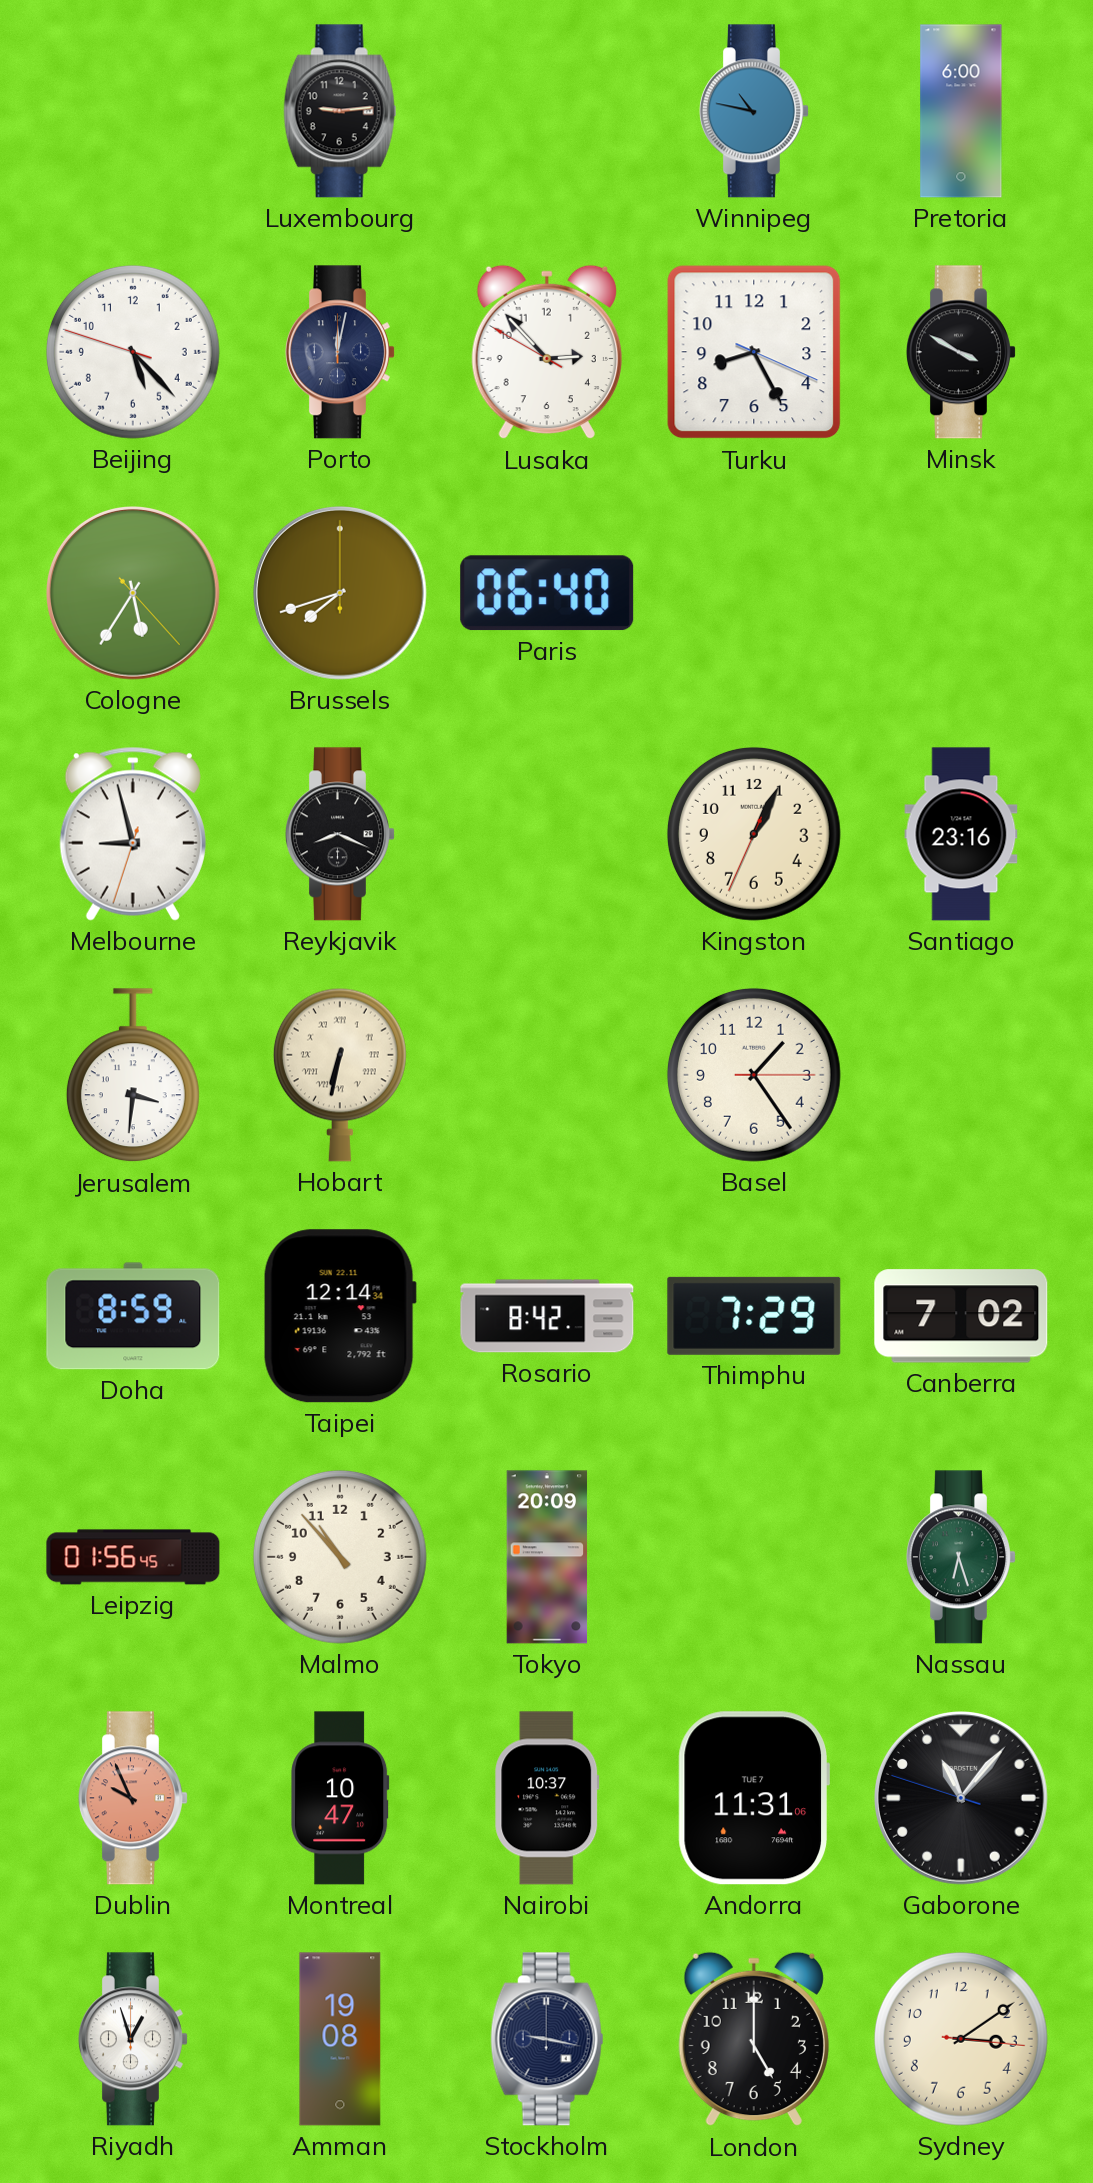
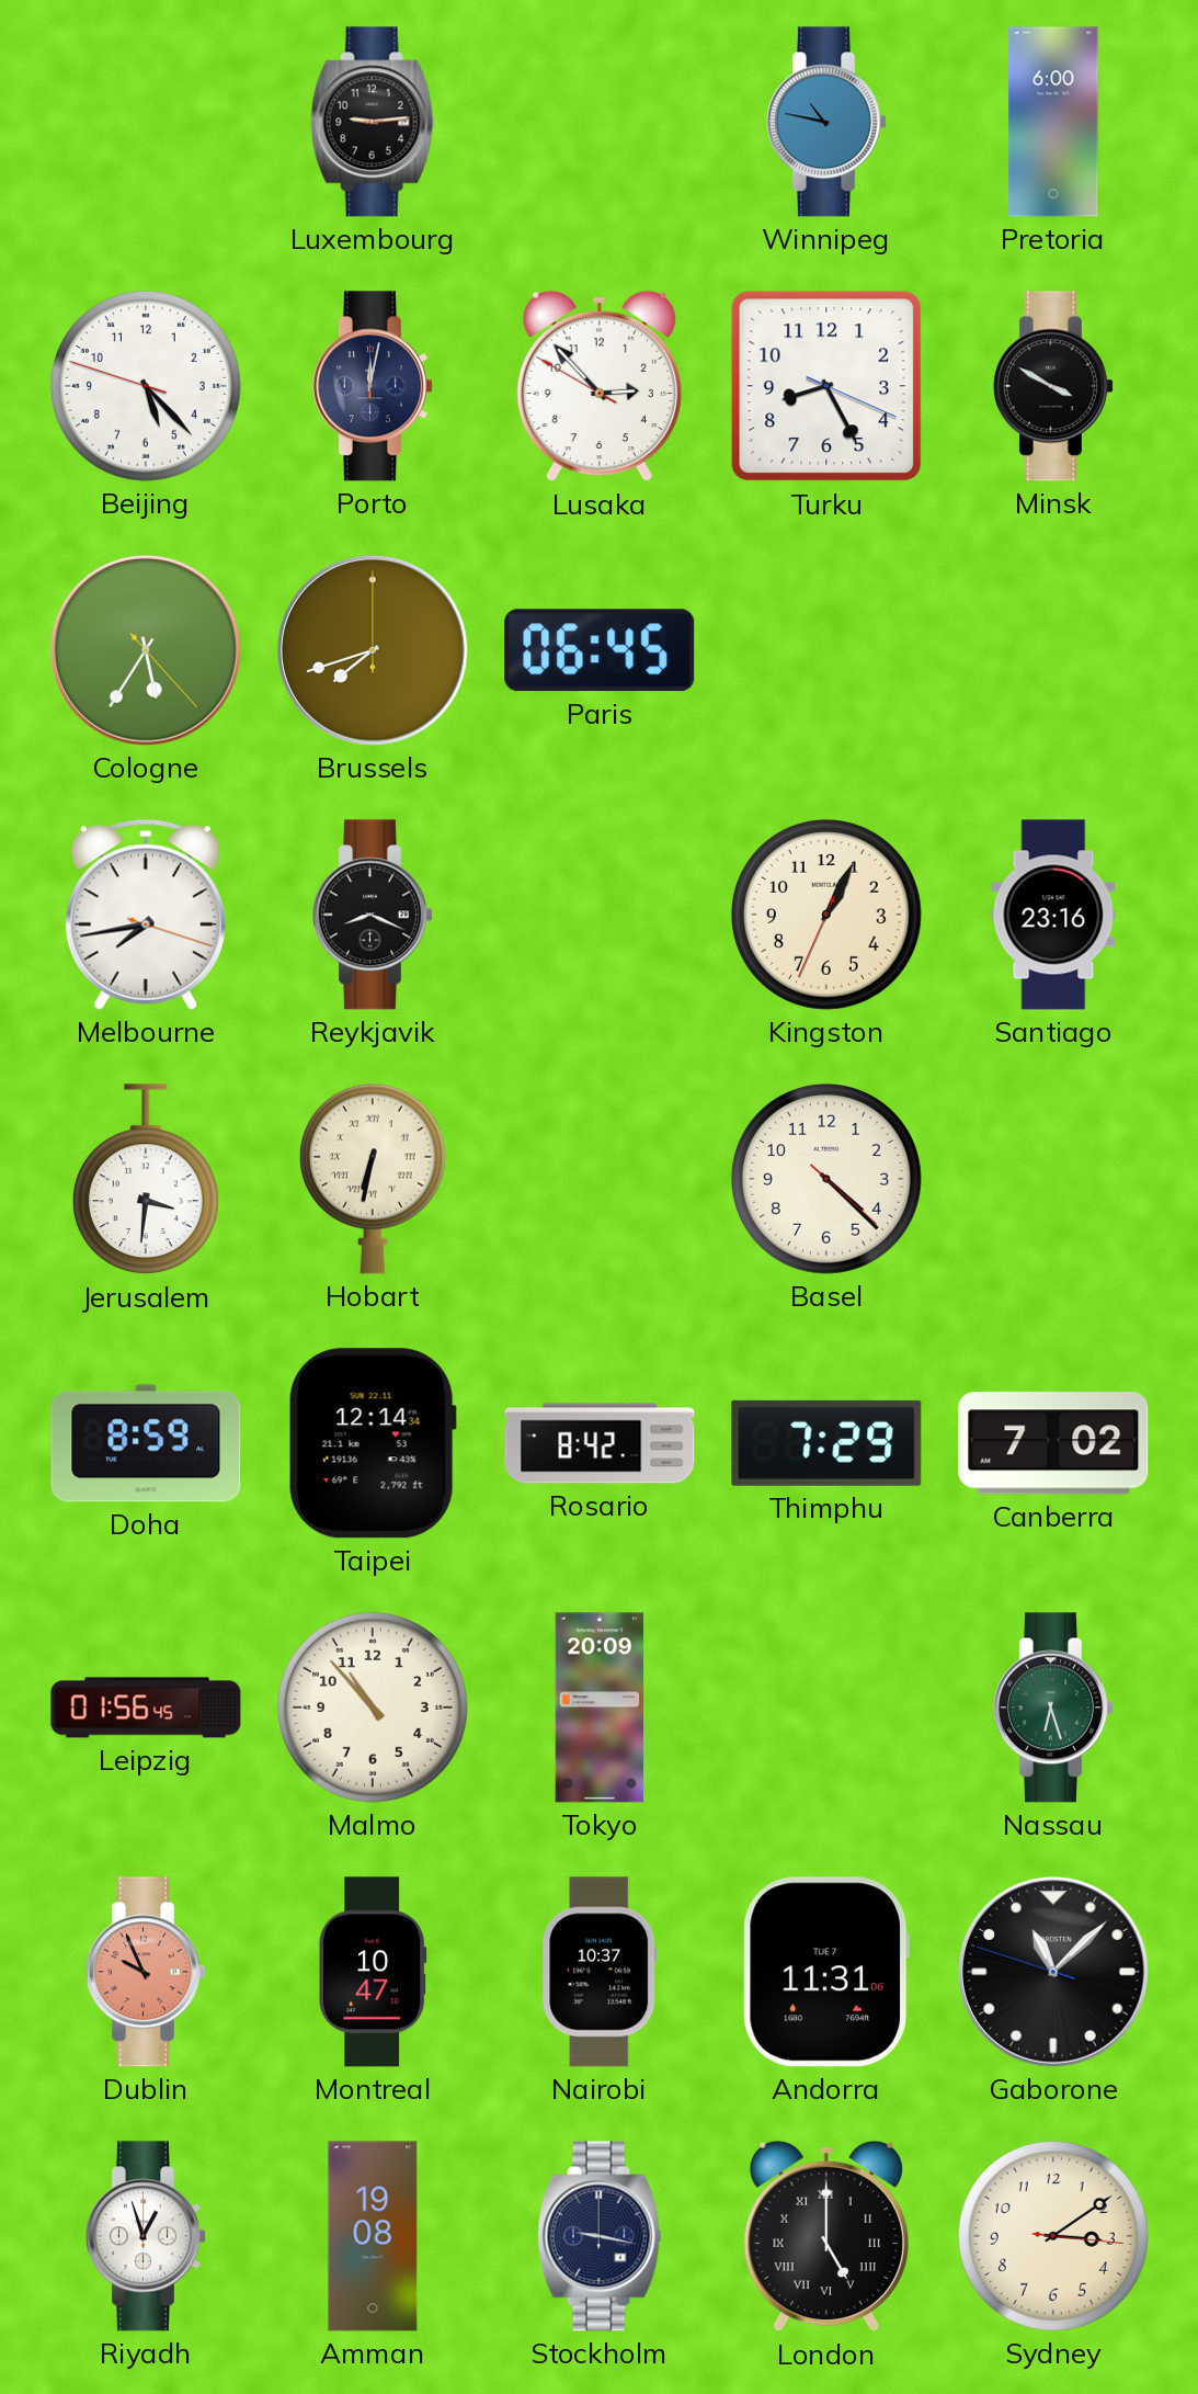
Paris: 06:40 -> 06:45
Melbourne: 8:57 -> 7:43
Basel: 1:24 -> 4:22
Gaborone: 11:06 -> 11:07
London numerals: Arabic -> Roman
